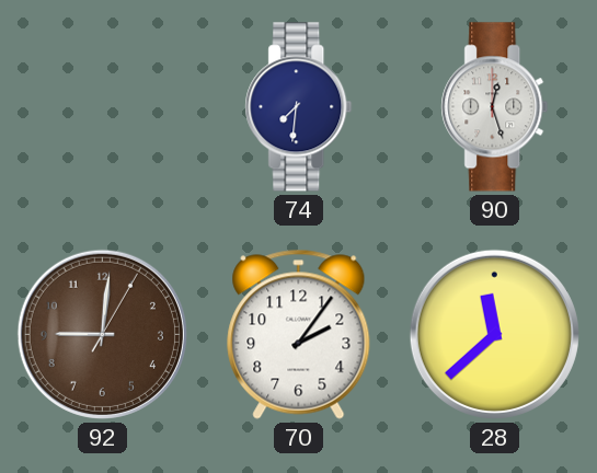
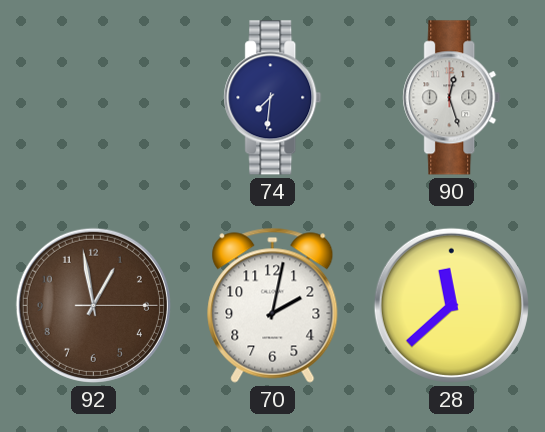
92: 9:01 -> 12:58
70: 2:06 -> 2:02
